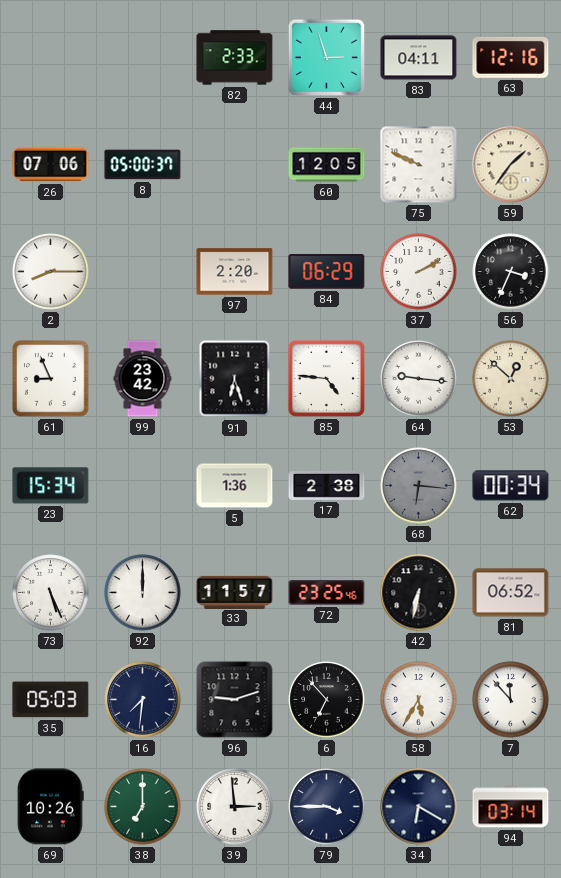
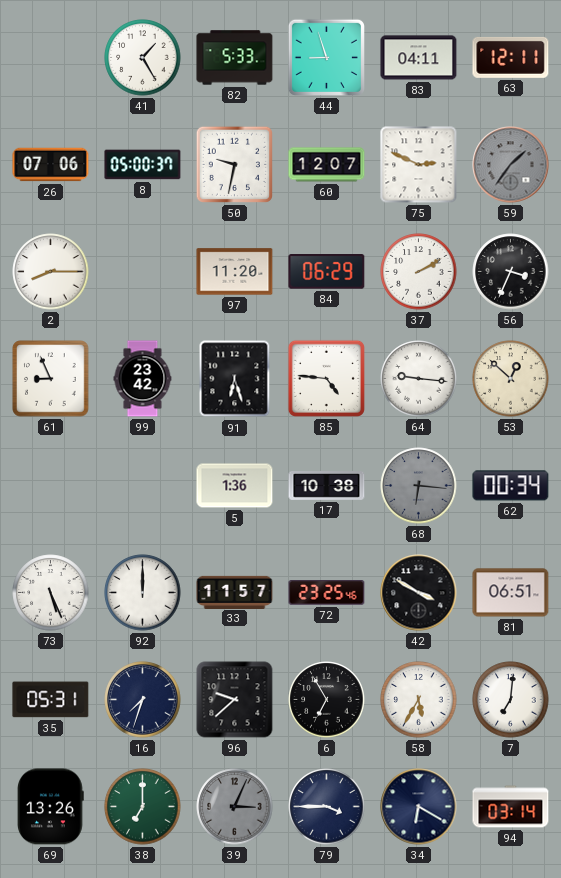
41: none -> 1:25
82: 2:33 -> 5:33
44: 2:57 -> 8:57
63: 12:16 -> 12:11
50: none -> 9:32
60: 12:05 -> 12:07
75: 9:49 -> 2:49
59 dial: cream -> grey
97: 2:20 -> 11:20
23: 15:34 -> none
17: 2:38 -> 10:38
42: 6:32 -> 3:50
81: 06:52 -> 06:51
35: 05:03 -> 05:31
16: 7:31 -> 7:33
96: 9:12 -> 9:38
6: 6:53 -> 6:55
7: 11:53 -> 7:01
69: 10:26 -> 13:26
39: 2:59 -> 3:04
39 dial: white -> grey
